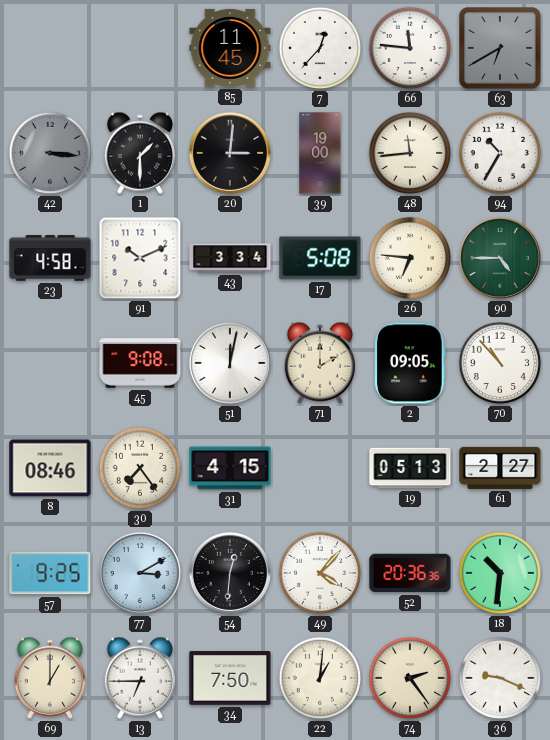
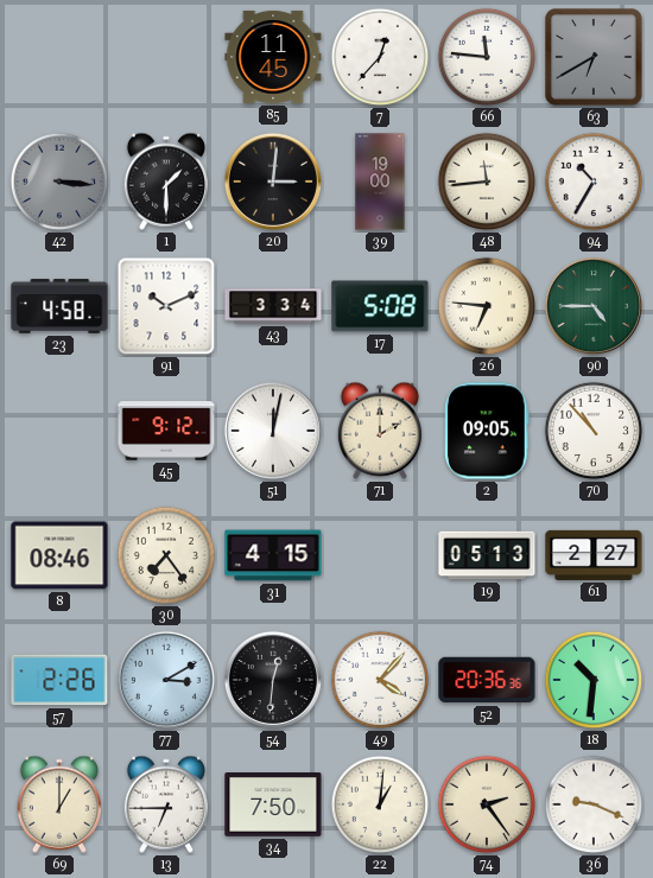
45: 9:08 -> 9:12
57: 9:25 -> 2:26
